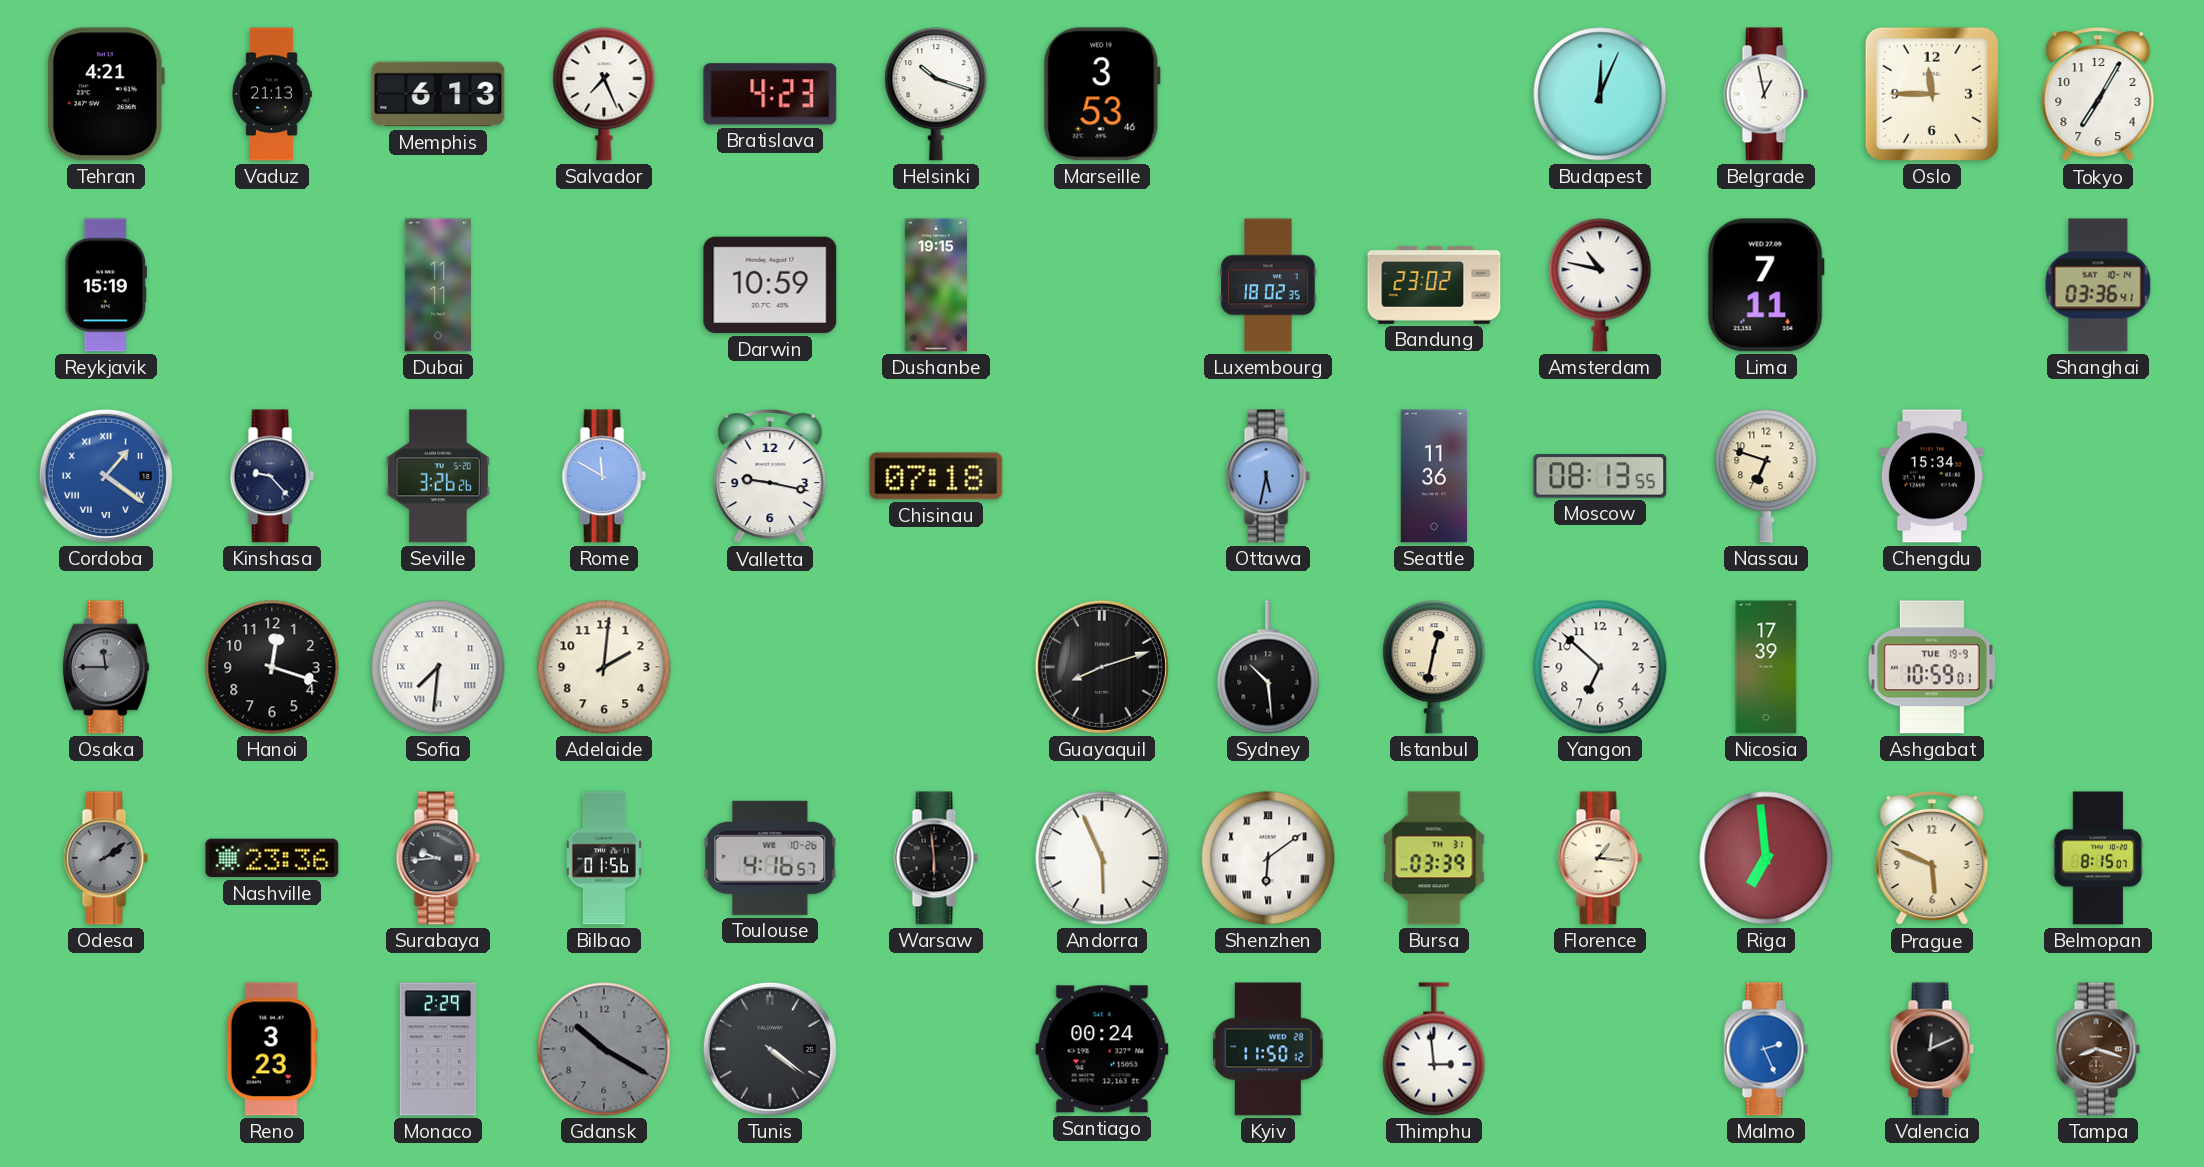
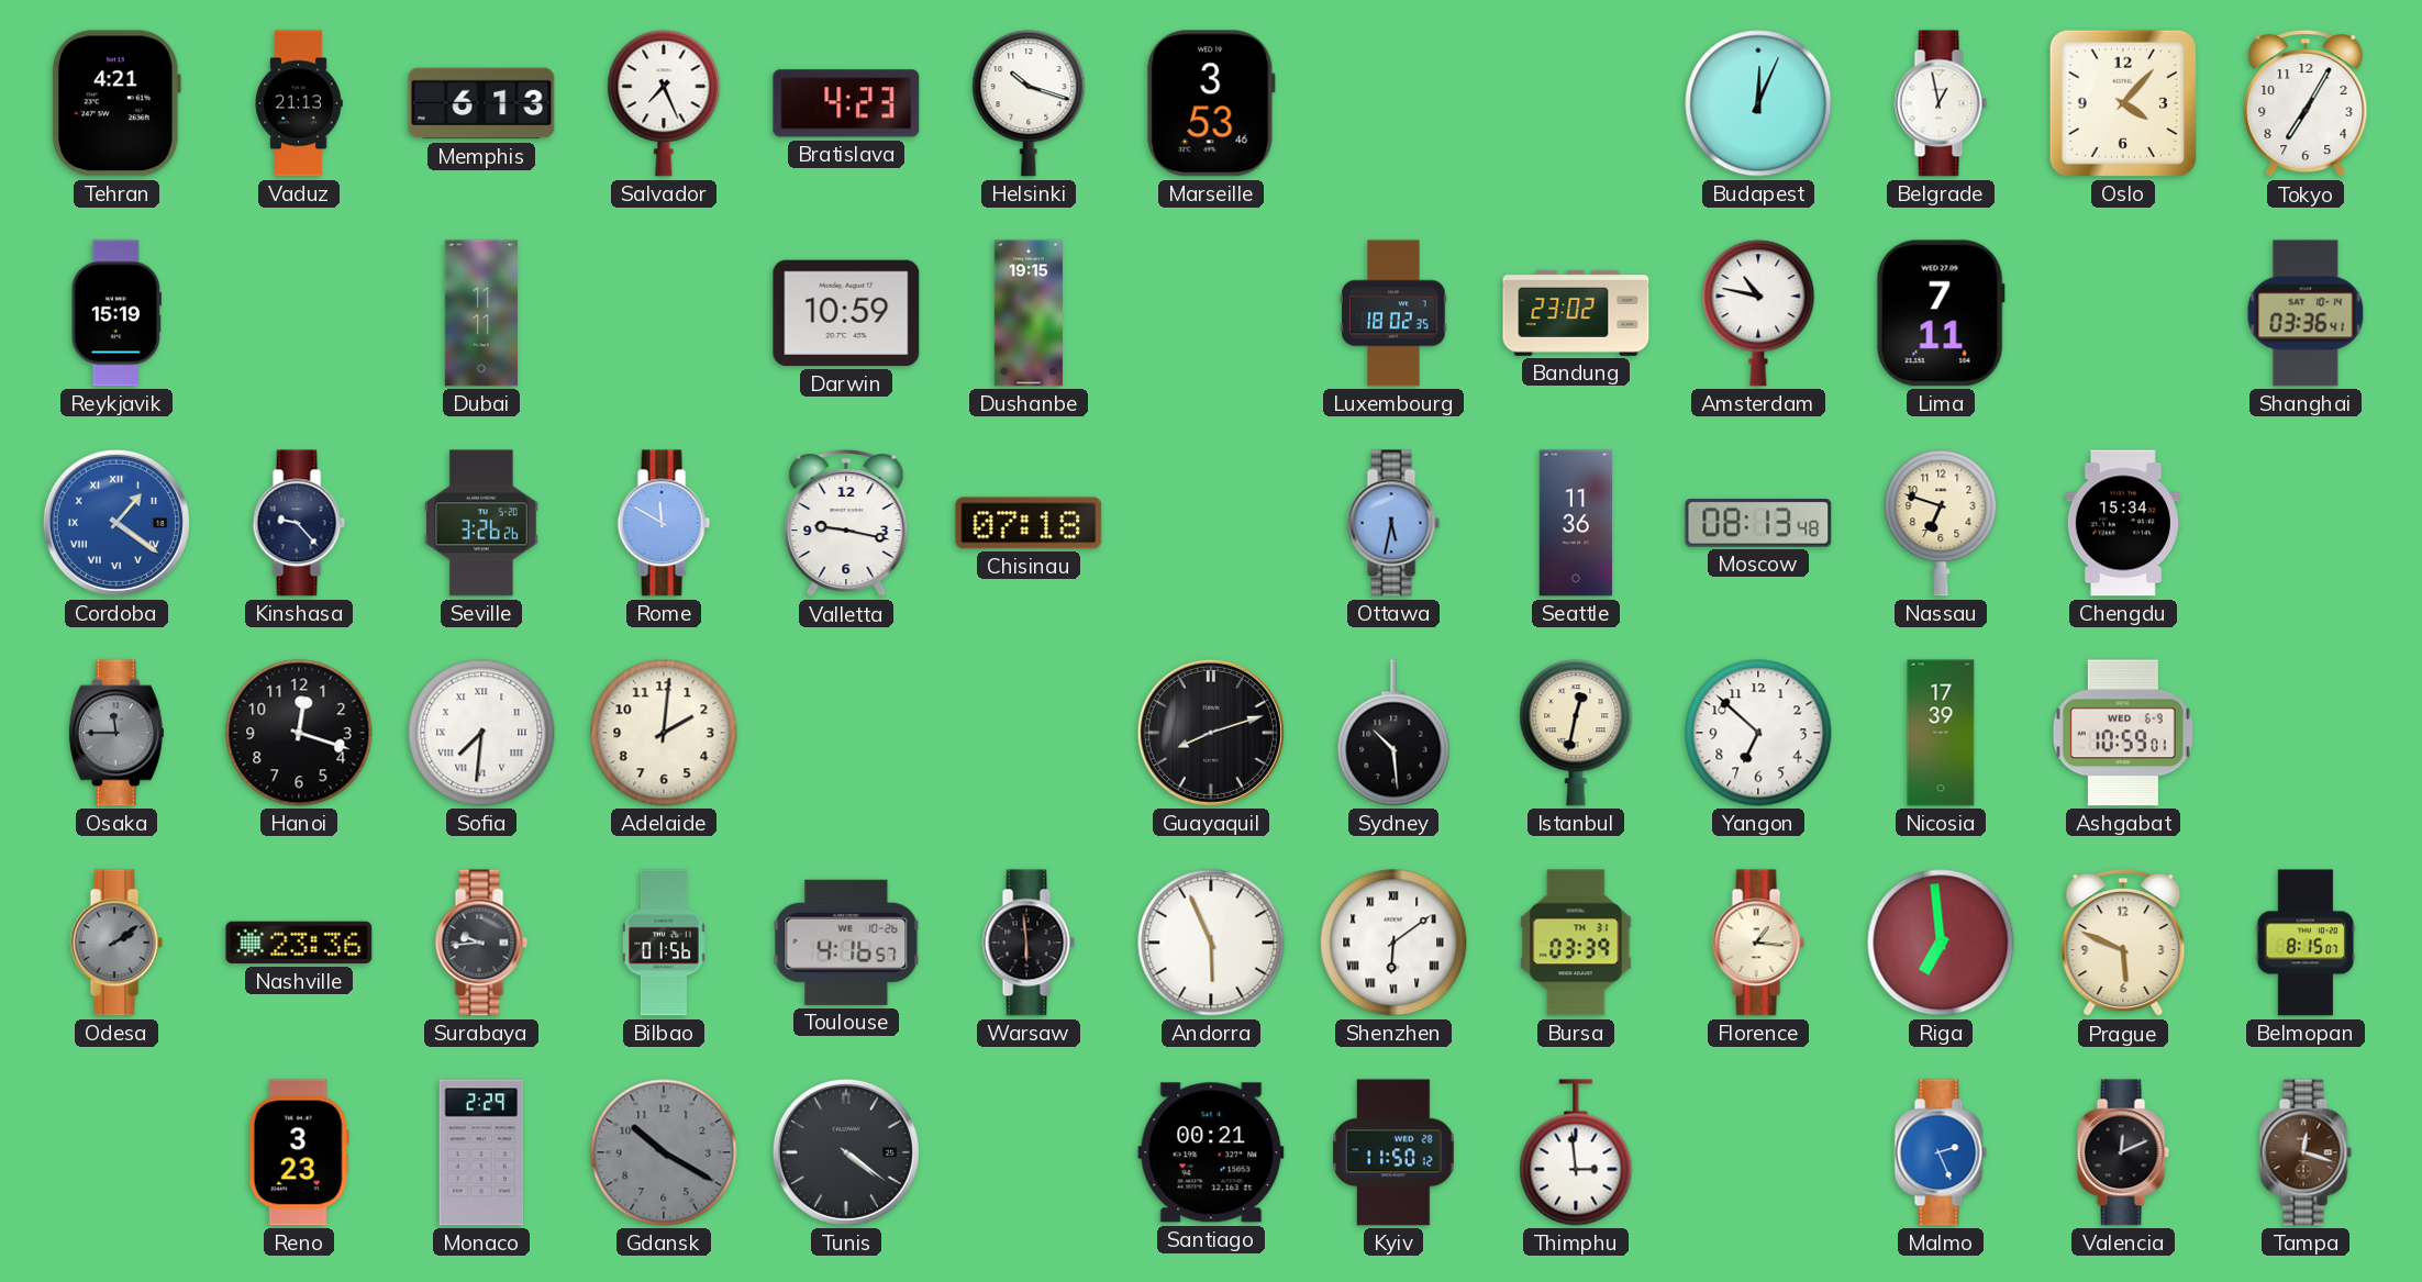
Oslo: 11:45 -> 4:07
Moscow: 08:13:55 -> 08:13:48
Ashgabat date: TUE 19-9 -> WED 6-9
Santiago: 00:24 -> 00:21
Tampa: 8:18 -> 12:18
